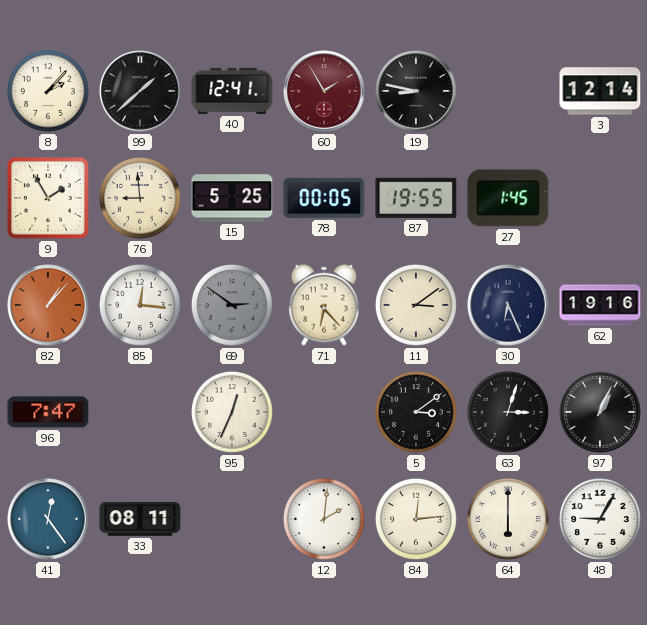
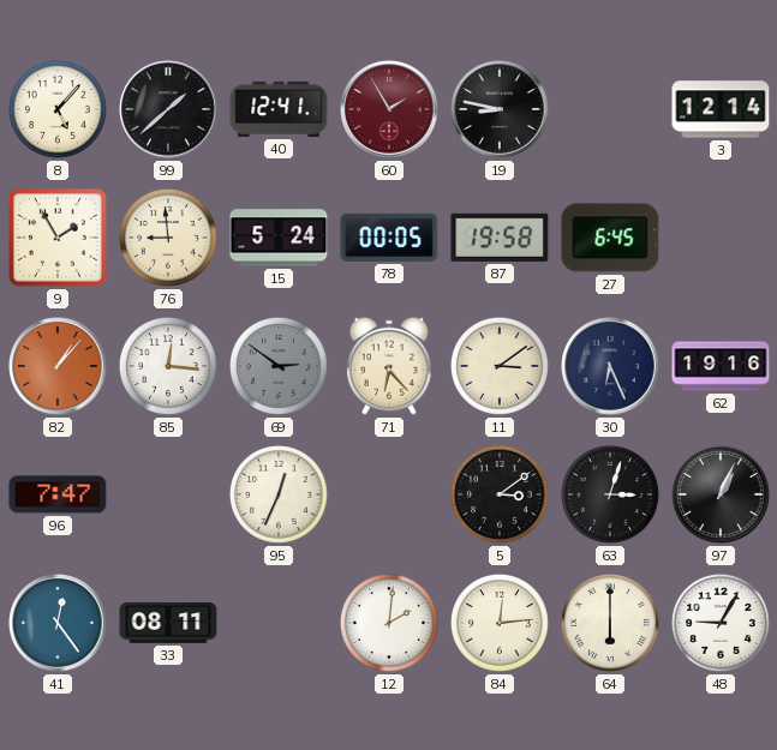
8: 2:07 -> 5:07
15: 5:25 -> 5:24
87: 19:55 -> 19:58
27: 1:45 -> 6:45
